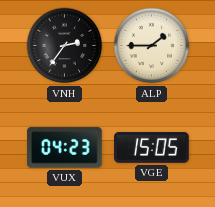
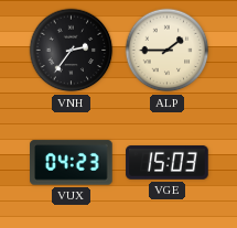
VGE: 15:05 -> 15:03
